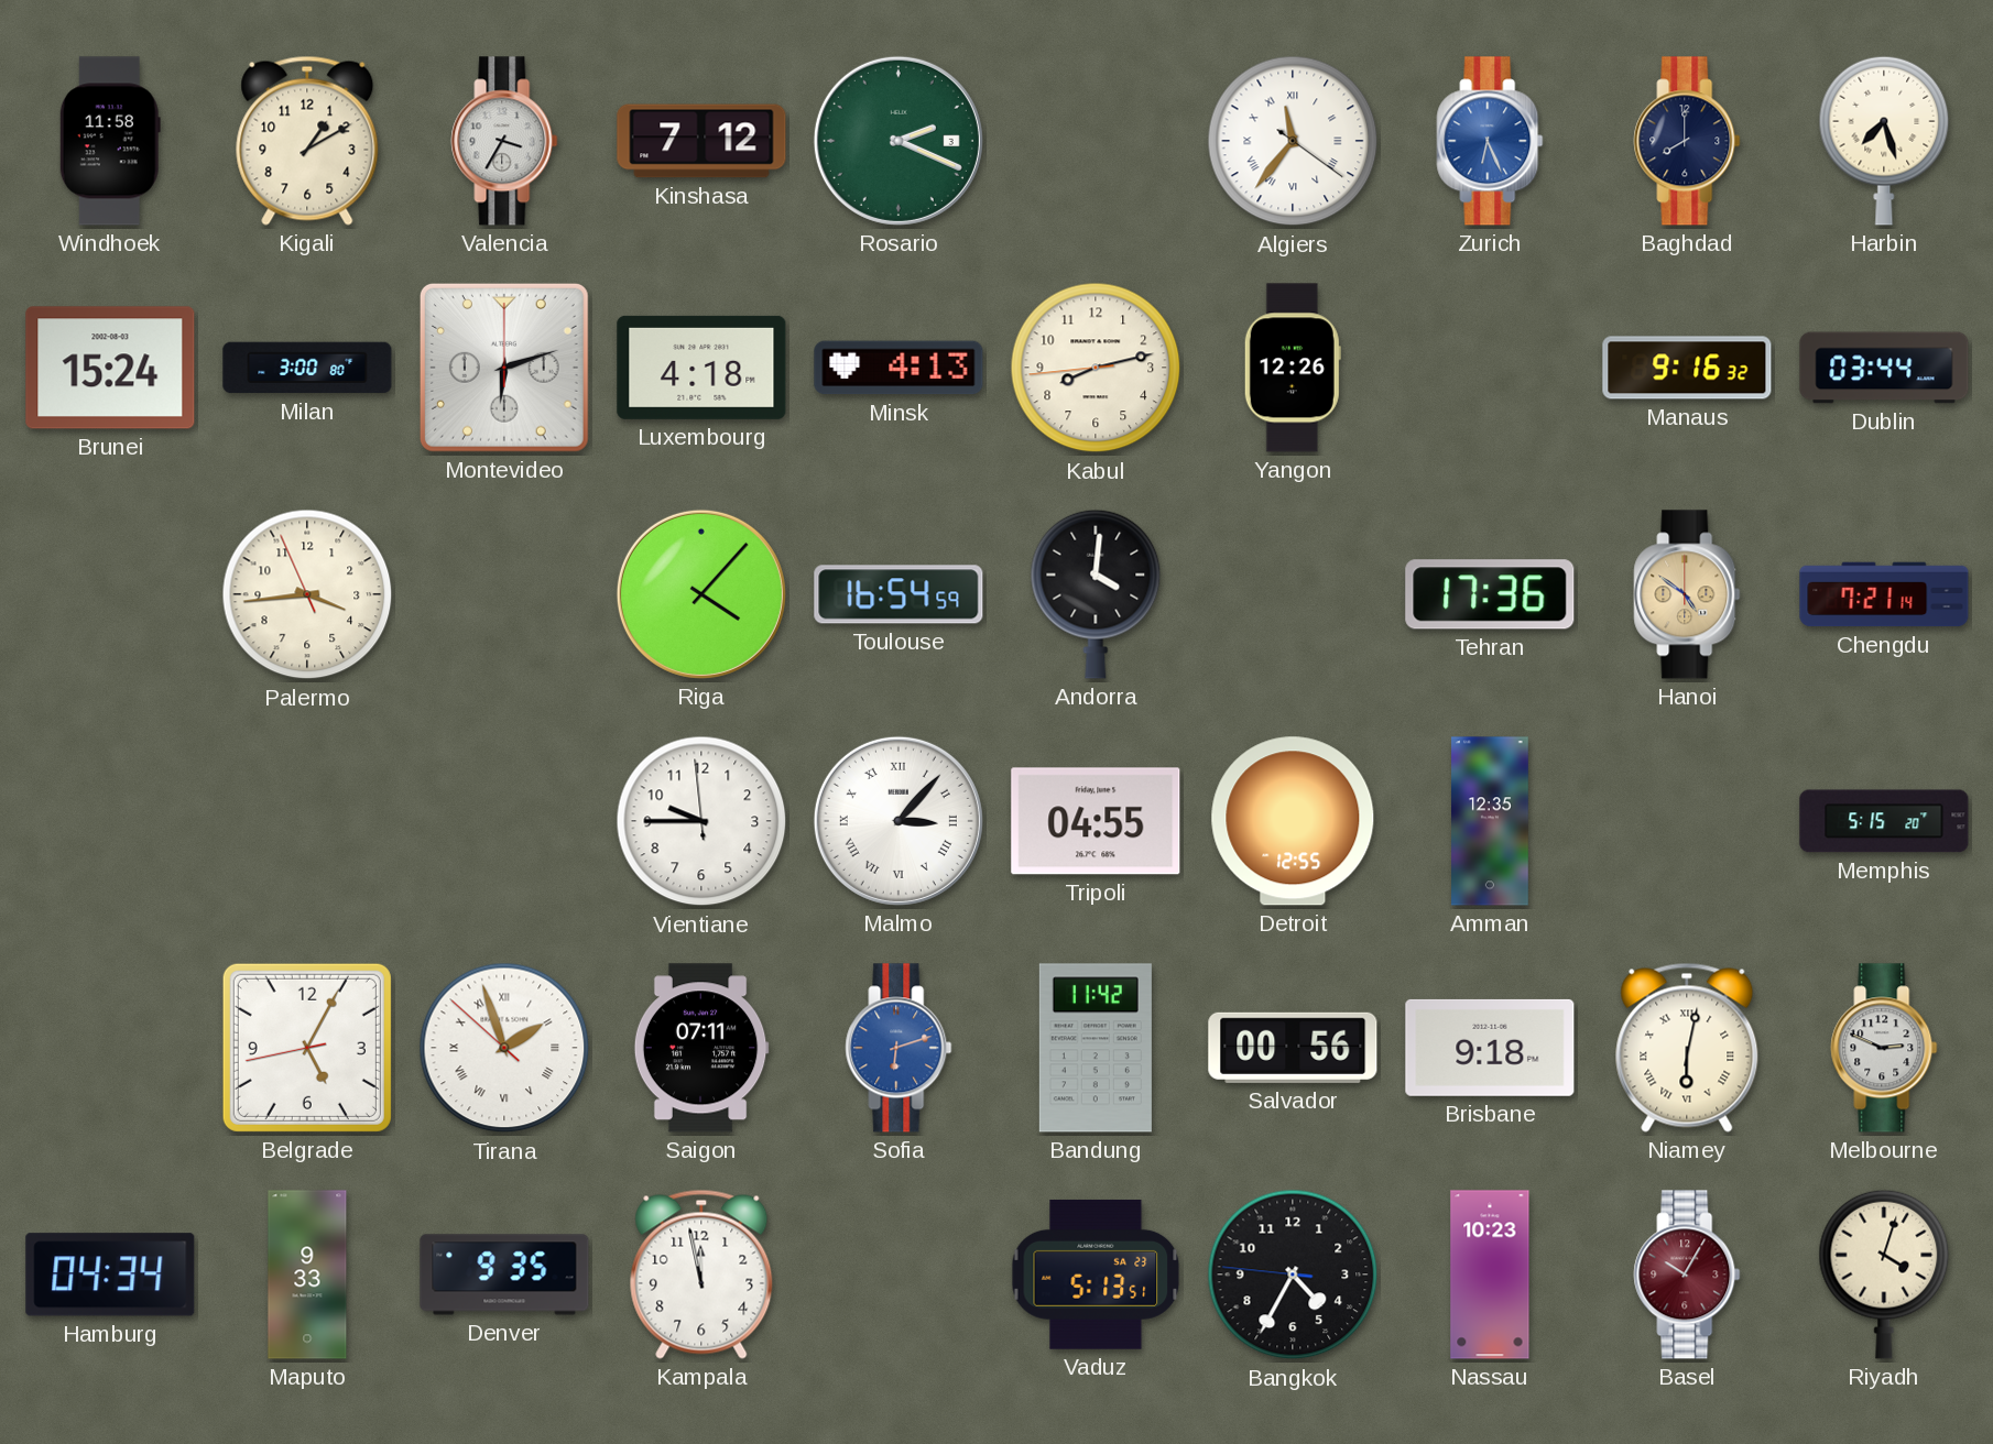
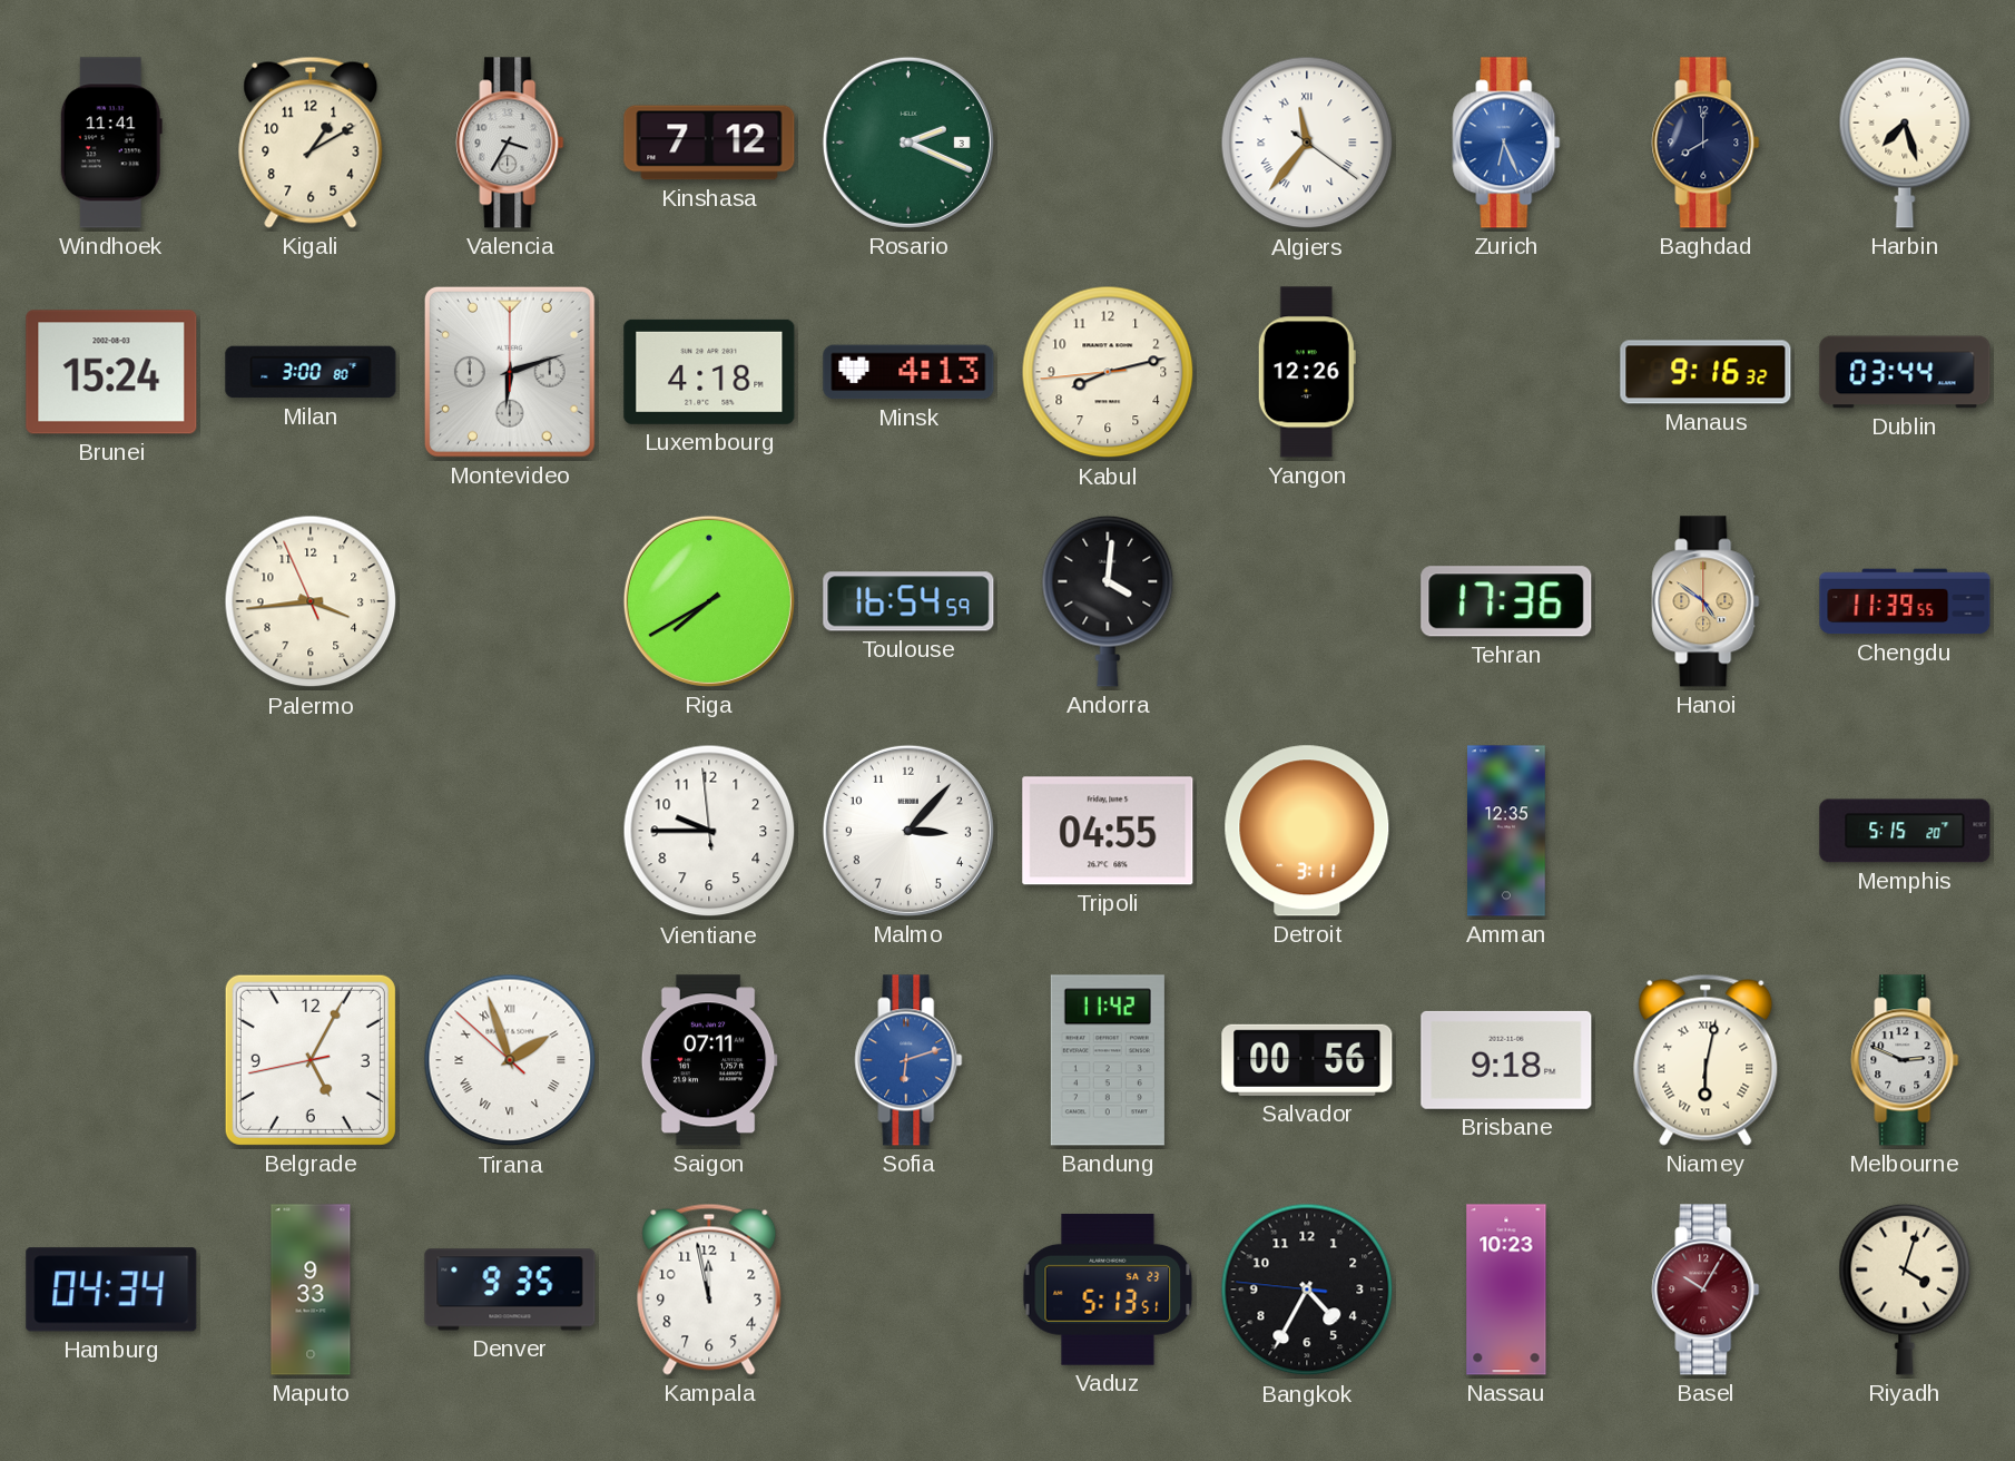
Windhoek: 11:58 -> 11:41
Riga: 4:07 -> 7:40
Chengdu: 7:21 -> 11:39
Malmo numerals: Roman -> Arabic
Detroit: 12:55 -> 3:11
